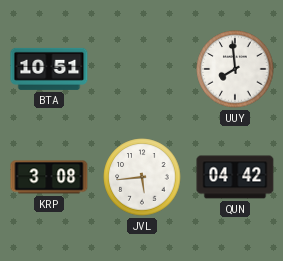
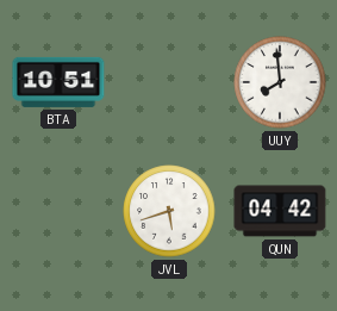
KRP: 3:08 -> none
JVL: 5:44 -> 5:42
